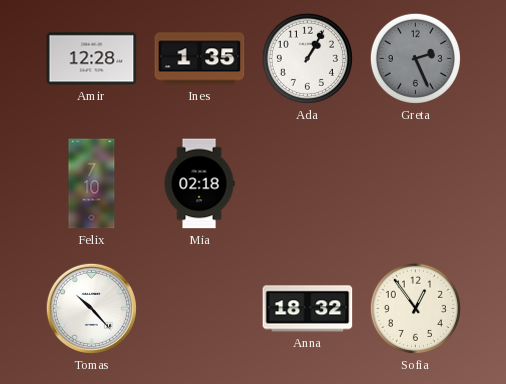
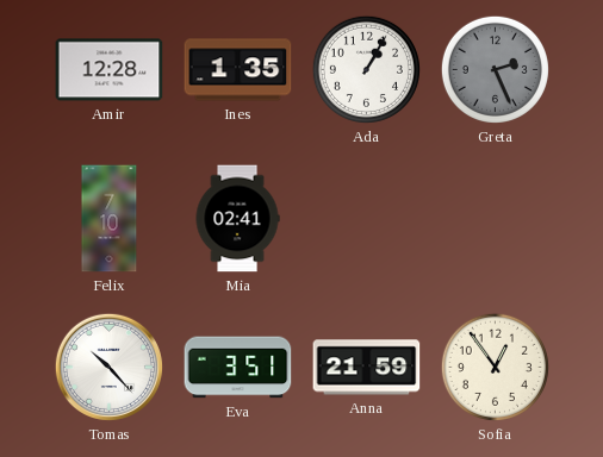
Mia: 02:18 -> 02:41
Eva: none -> 3:51
Anna: 18:32 -> 21:59
